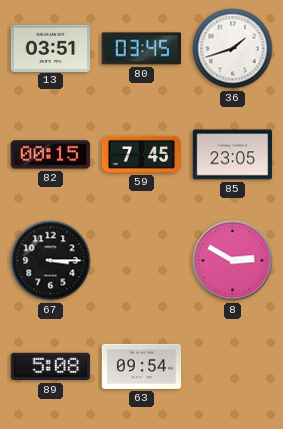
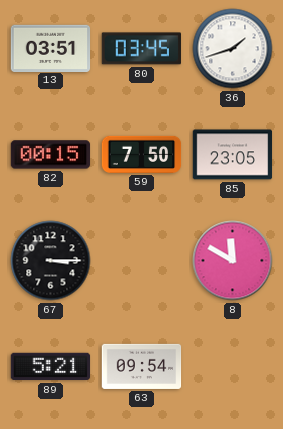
59: 7:45 -> 7:50
8: 2:50 -> 11:50
89: 5:08 -> 5:21
